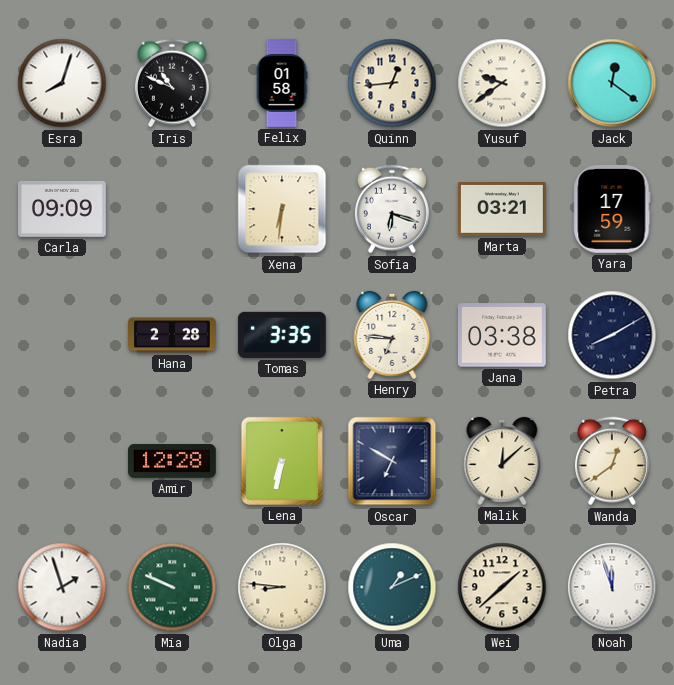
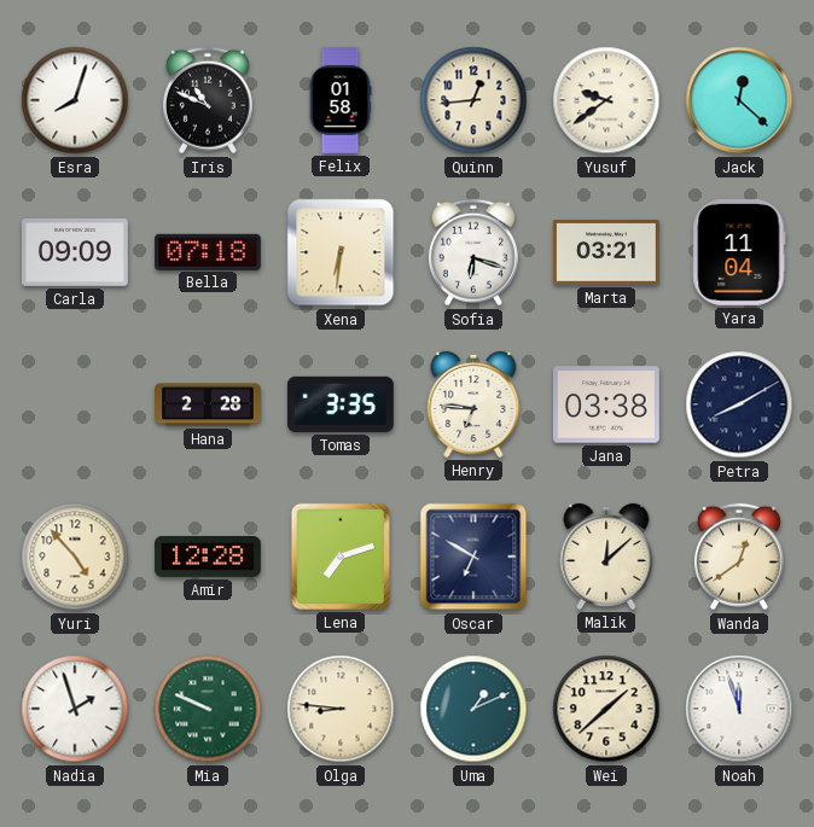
Jack: 12:21 -> 12:22
Bella: none -> 07:18
Yara: 17:59 -> 11:04
Yuri: none -> 4:53
Lena: 6:32 -> 7:12
